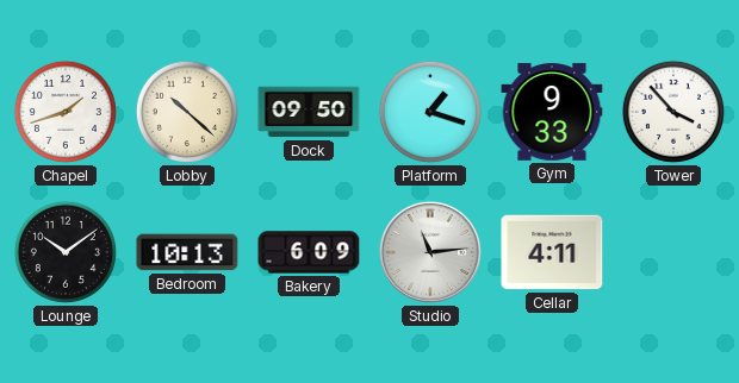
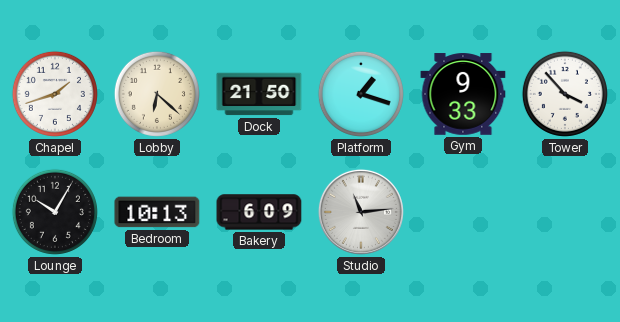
Lobby: 10:22 -> 6:22
Dock: 09:50 -> 21:50
Lounge: 10:09 -> 10:05
Cellar: 4:11 -> none
